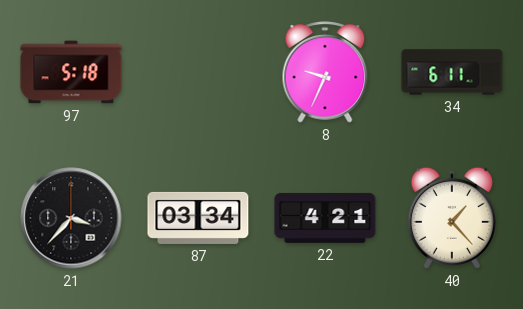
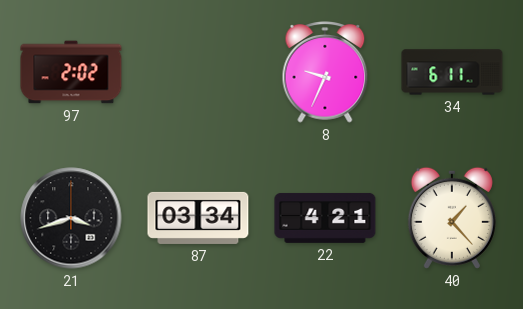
97: 5:18 -> 2:02
21: 3:37 -> 3:42
